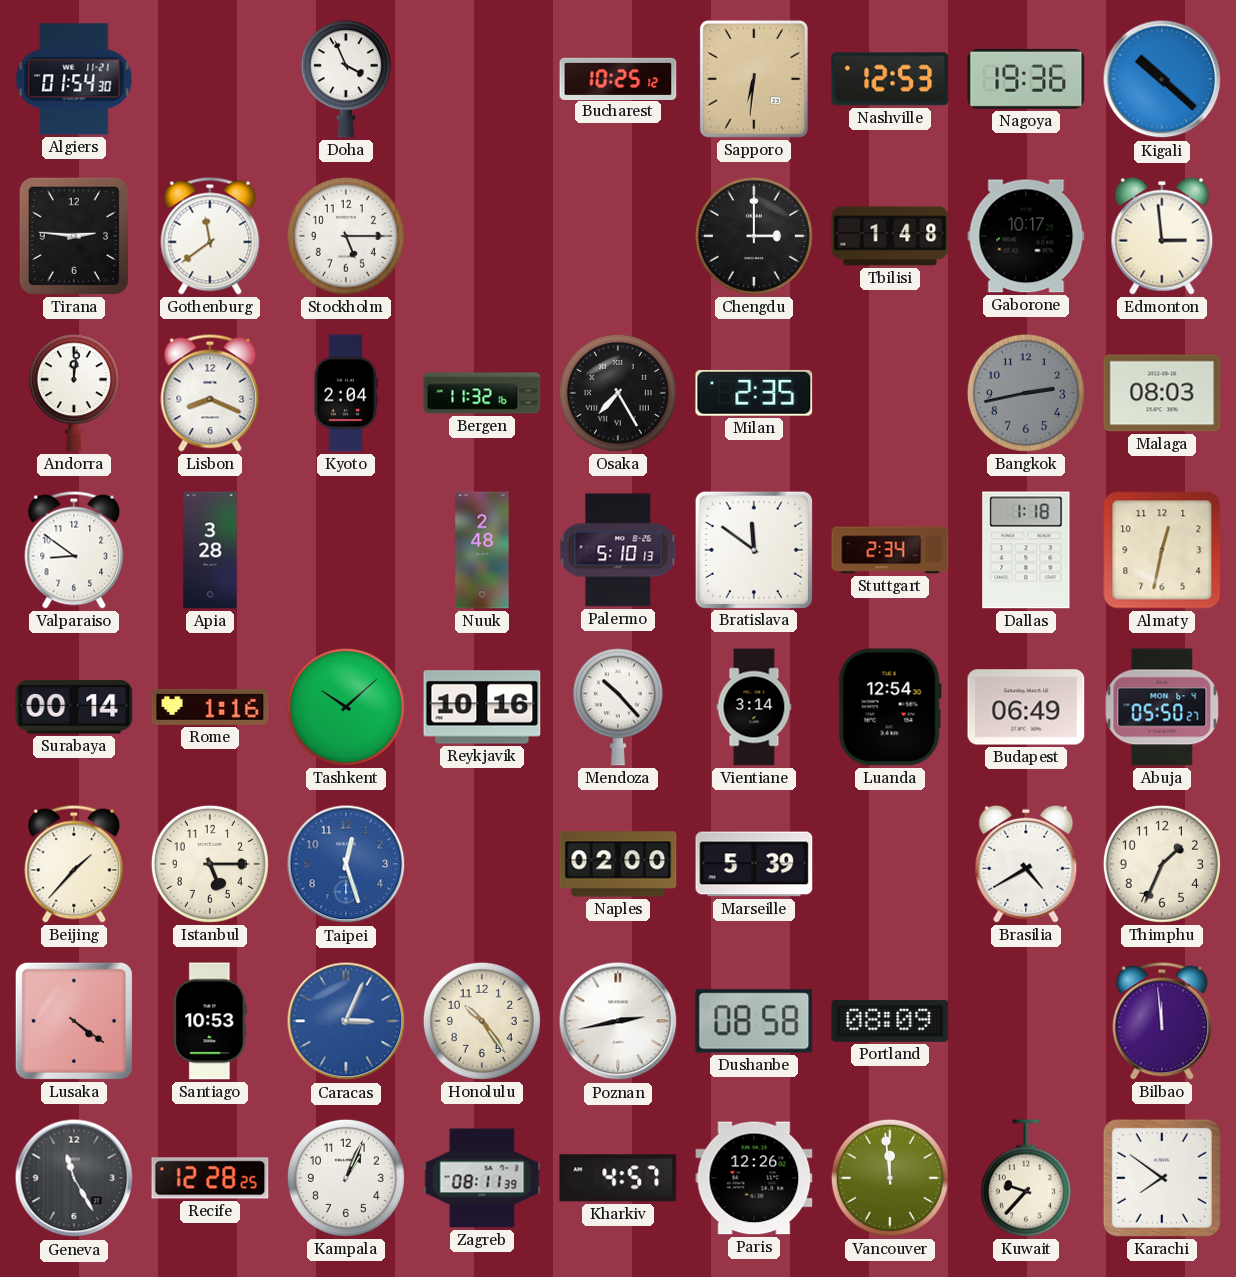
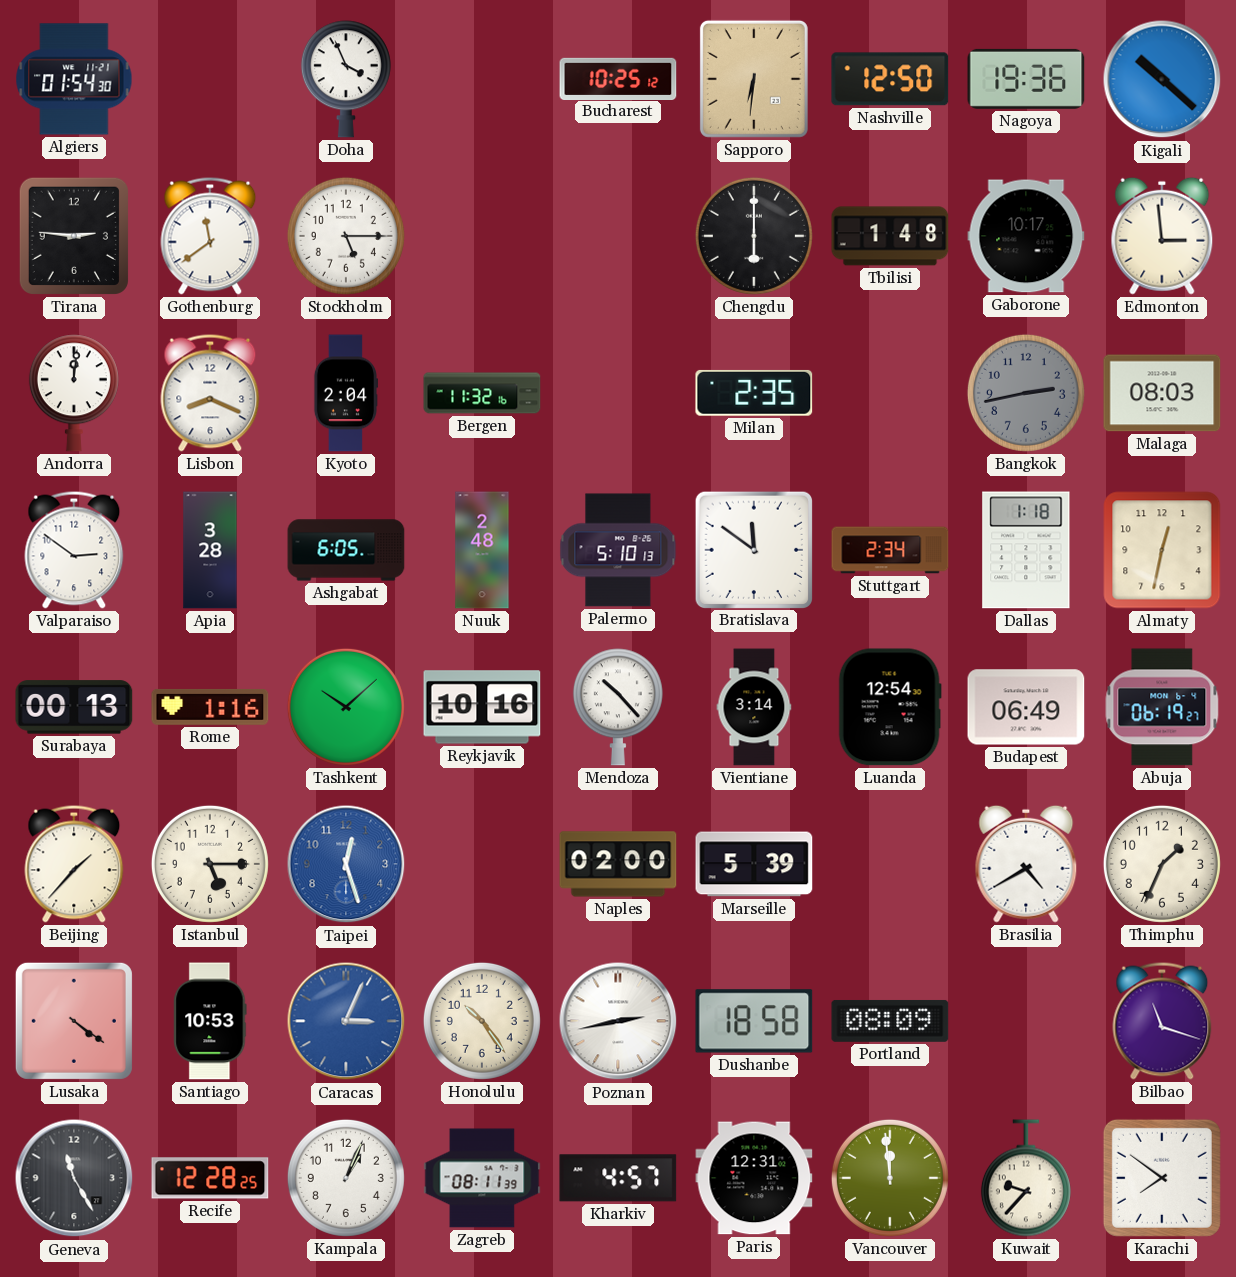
Nashville: 12:53 -> 12:50
Chengdu: 3:00 -> 6:00
Osaka: 7:25 -> none
Valparaiso: 8:51 -> 2:51
Ashgabat: none -> 6:05
Surabaya: 00:14 -> 00:13
Abuja: 05:50 -> 06:19
Dushanbe: 08:58 -> 18:58
Bilbao: 11:59 -> 11:18
Paris: 12:26 -> 12:31
